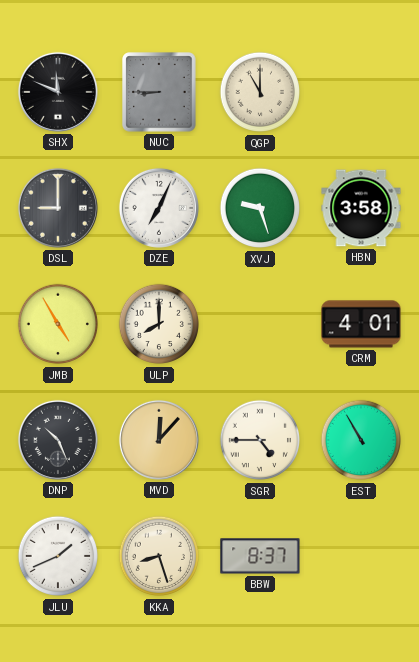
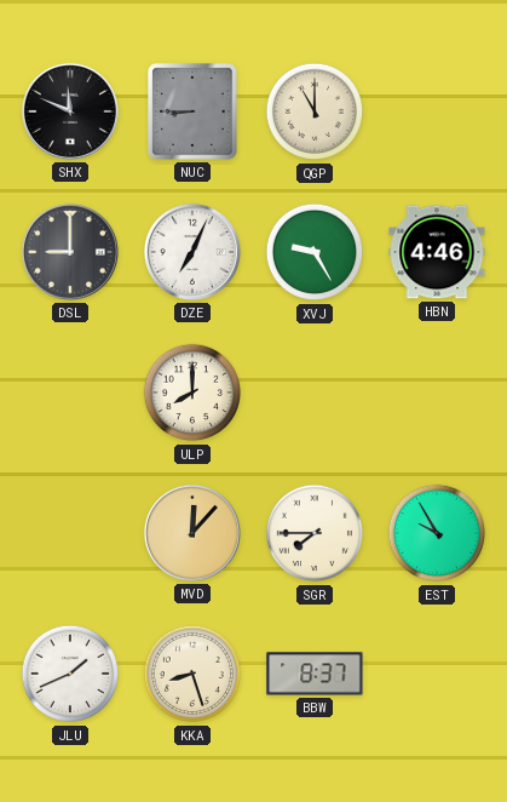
XVJ: 9:27 -> 9:25
HBN: 3:58 -> 4:46
JMB: 4:55 -> none
CRM: 4:01 -> none
DNP: 10:26 -> none
SGR: 4:45 -> 7:45
EST: 10:55 -> 9:55
